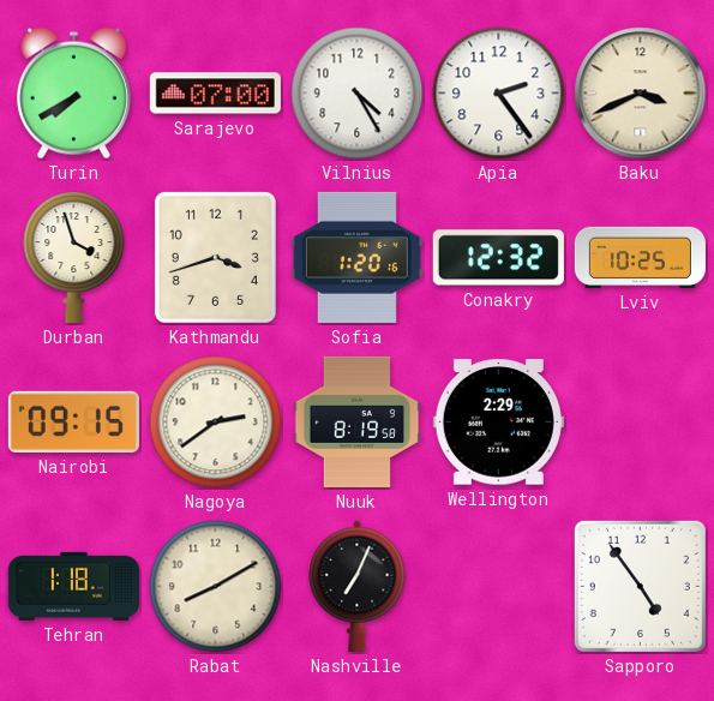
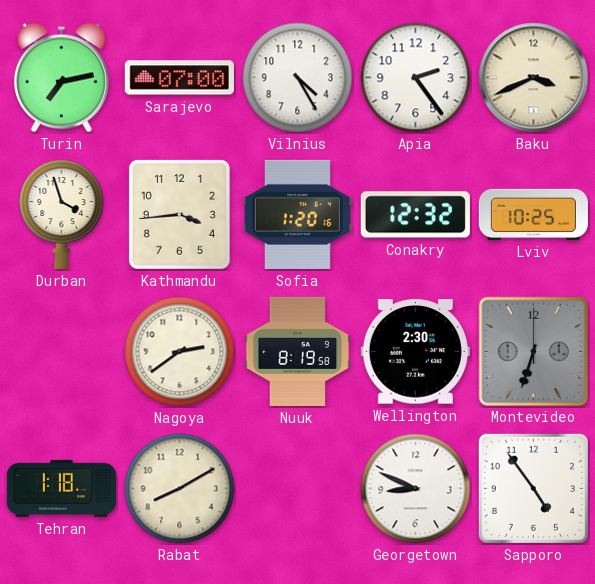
Turin: 7:40 -> 7:13
Kathmandu: 3:42 -> 3:44
Nairobi: 09:15 -> none
Wellington: 2:29 -> 2:30
Montevideo: none -> 6:33
Nashville: 7:04 -> none
Georgetown: none -> 8:49
